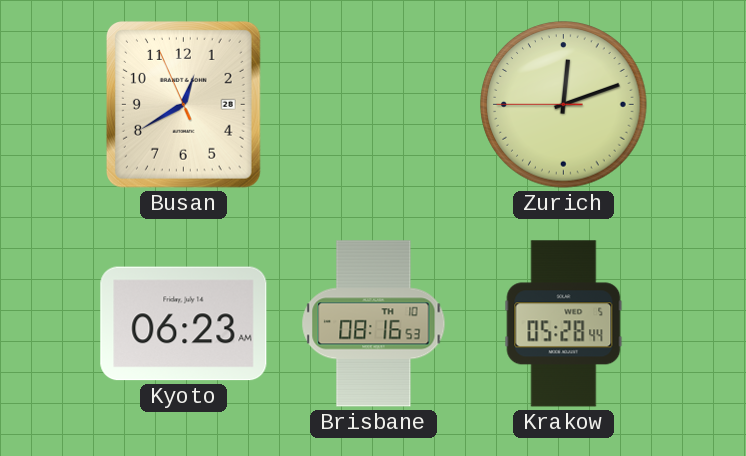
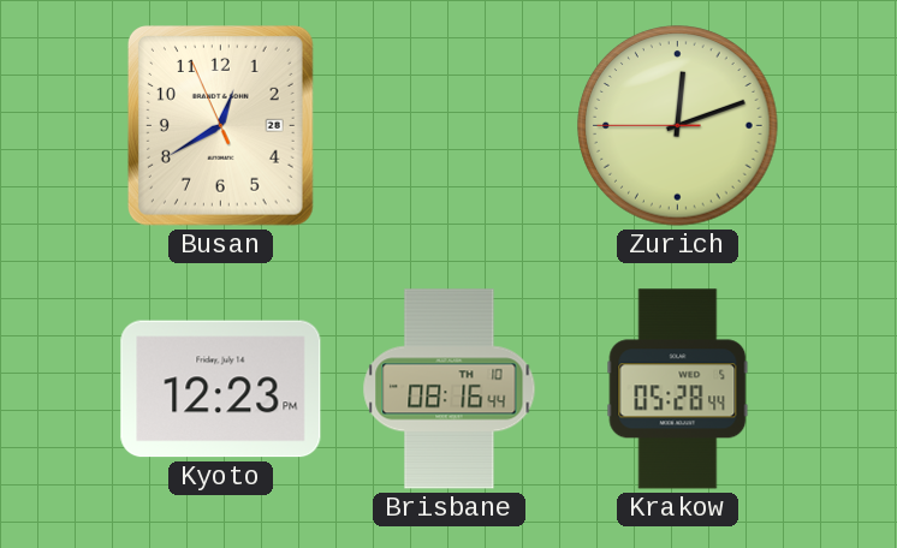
Kyoto: 06:23 -> 12:23
Brisbane: 08:16:53 -> 08:16:44
